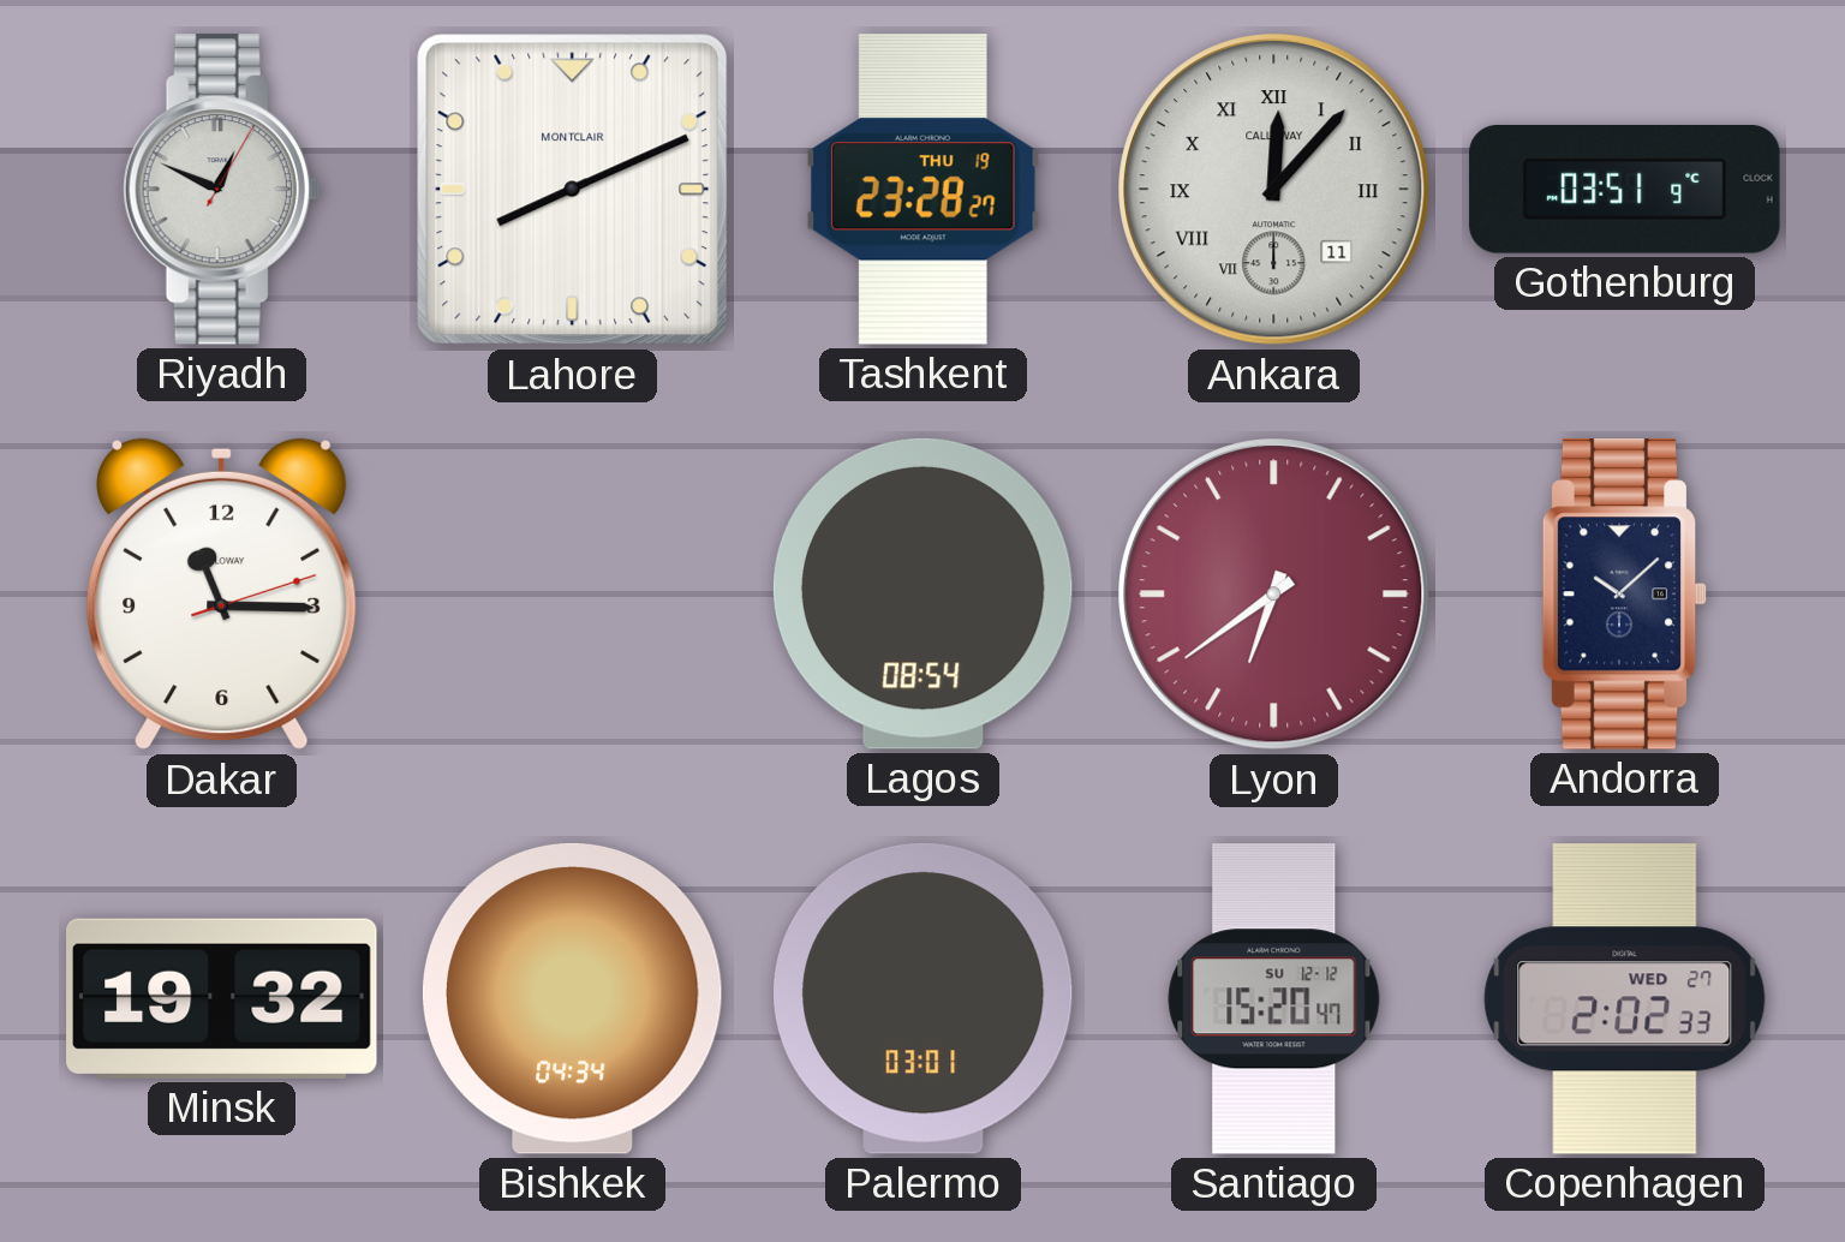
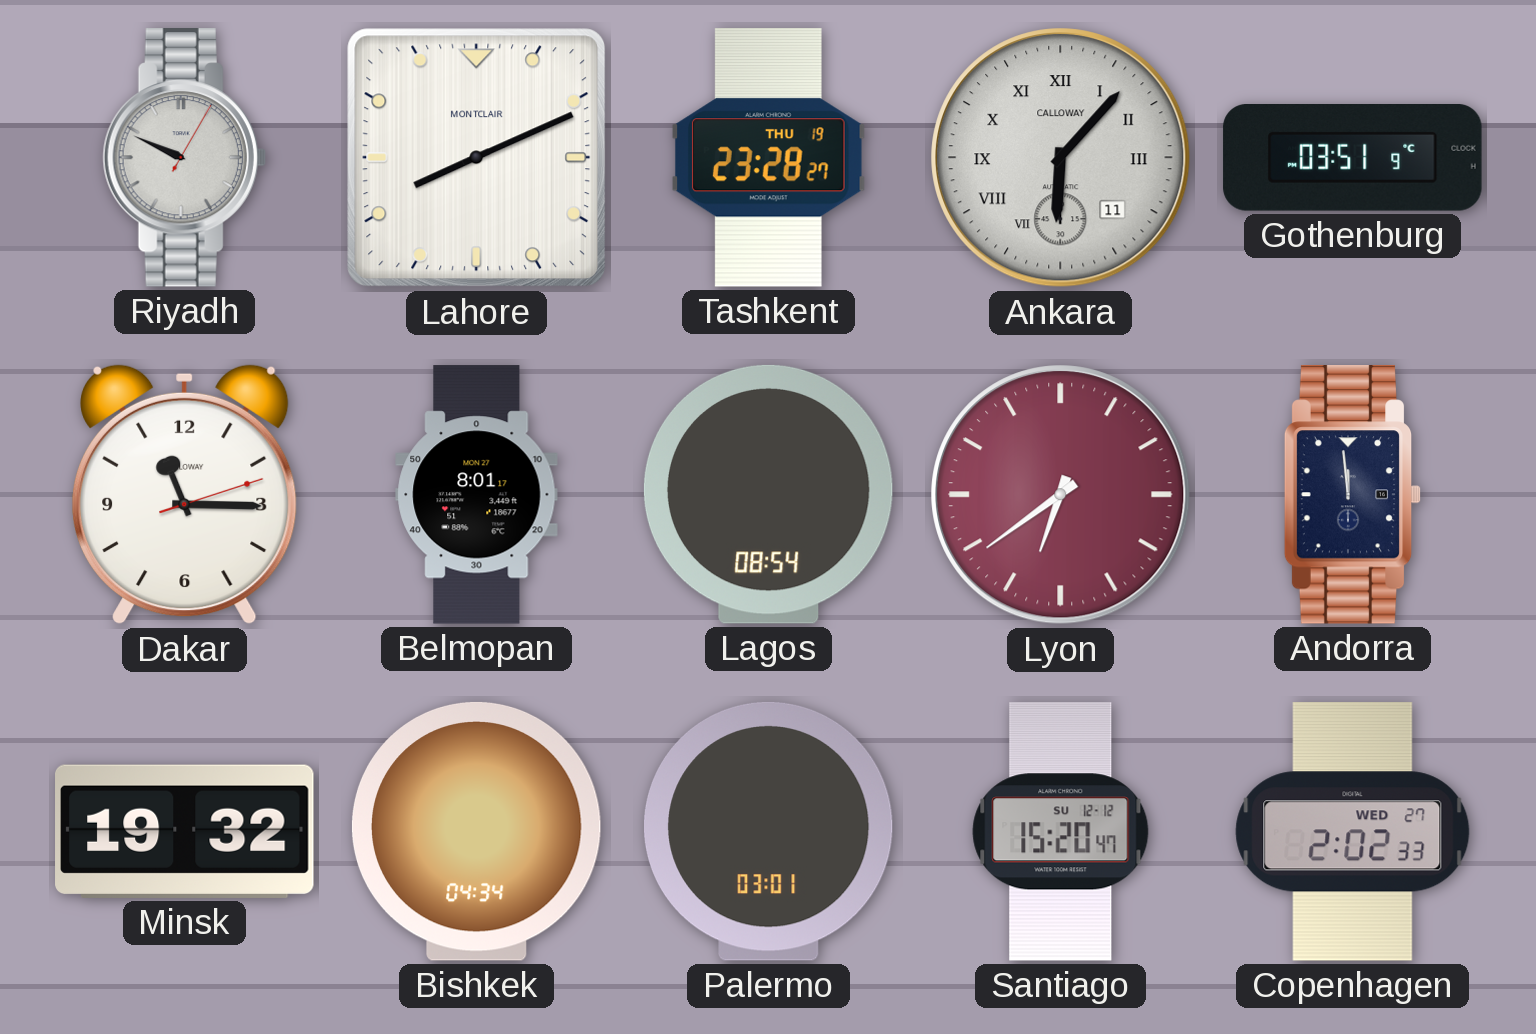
Riyadh: 12:49 -> 9:49
Ankara: 12:07 -> 6:07
Belmopan: none -> 8:01
Andorra: 10:08 -> 11:59
